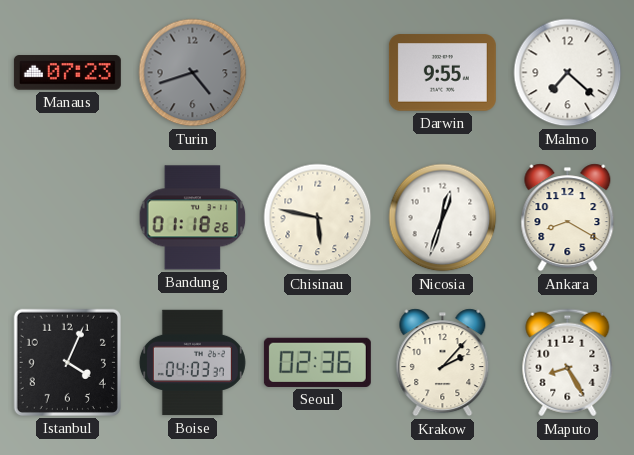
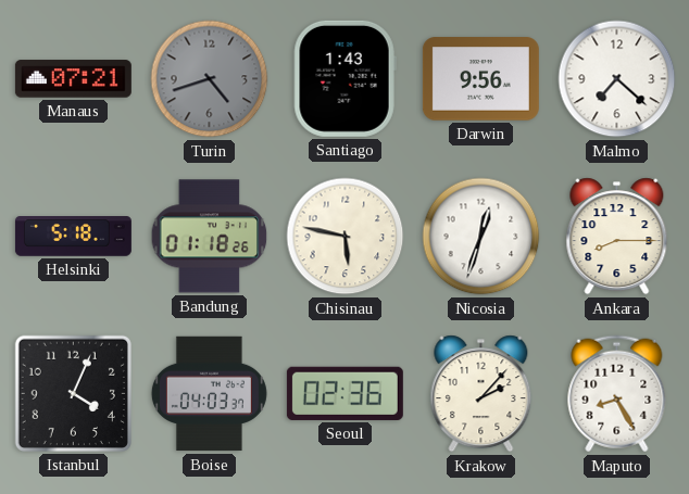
Manaus: 07:23 -> 07:21
Santiago: none -> 1:43
Darwin: 9:55 -> 9:56
Helsinki: none -> 5:18
Ankara: 8:20 -> 8:15
